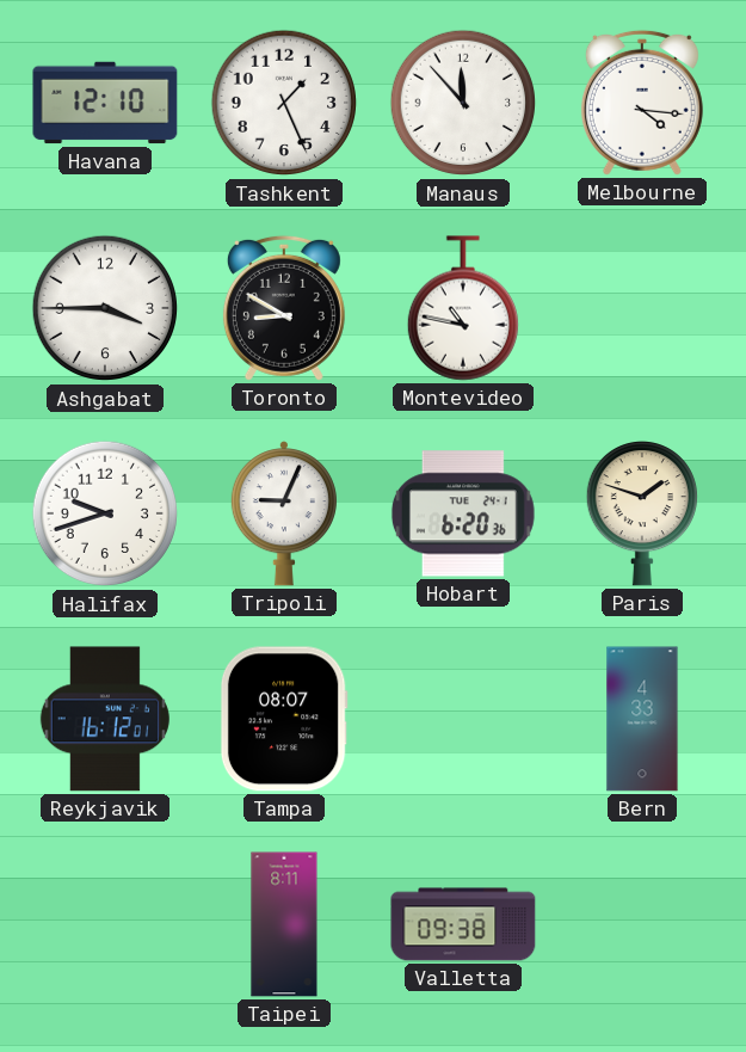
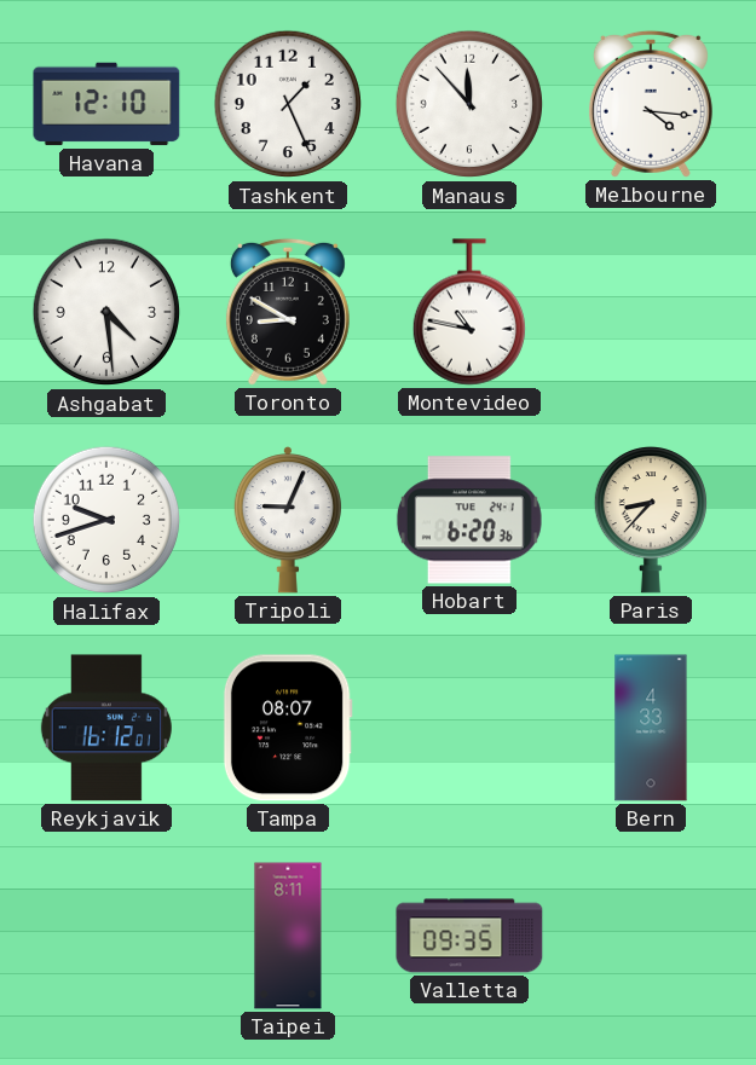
Ashgabat: 3:45 -> 4:29
Paris: 1:48 -> 8:37
Valletta: 09:38 -> 09:35
